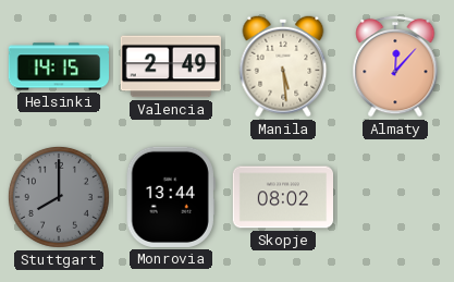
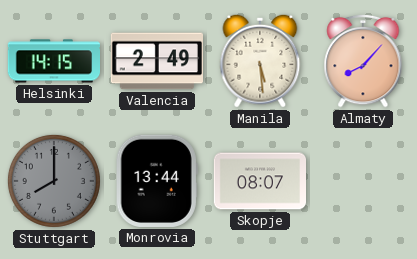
Almaty: 12:07 -> 8:07
Skopje: 08:02 -> 08:07
